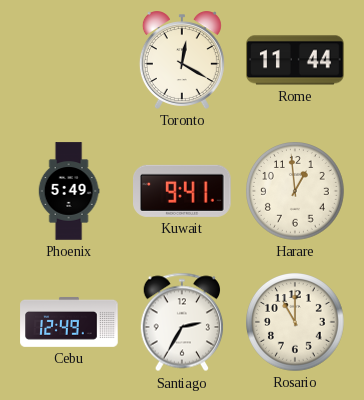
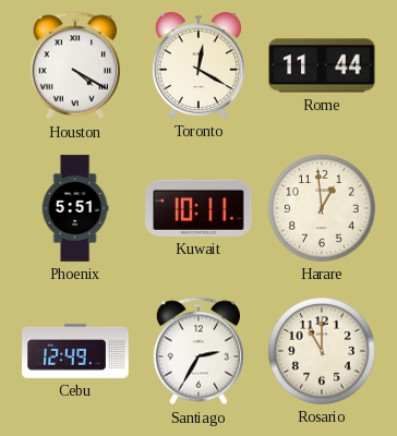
Houston: none -> 4:20
Phoenix: 5:49 -> 5:51
Kuwait: 9:41 -> 10:11
